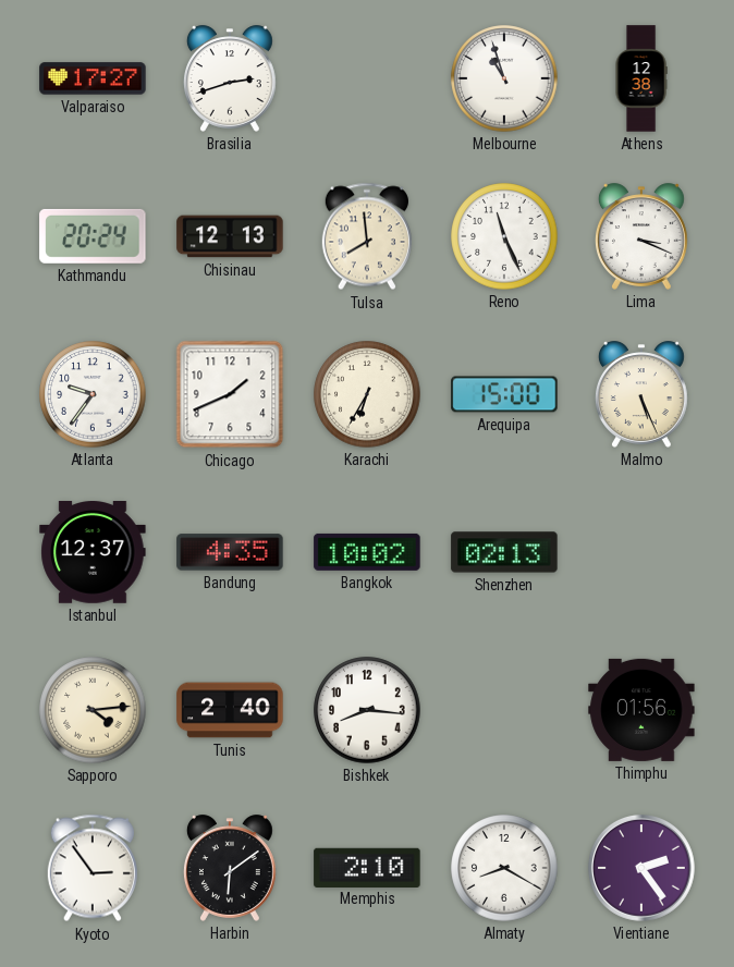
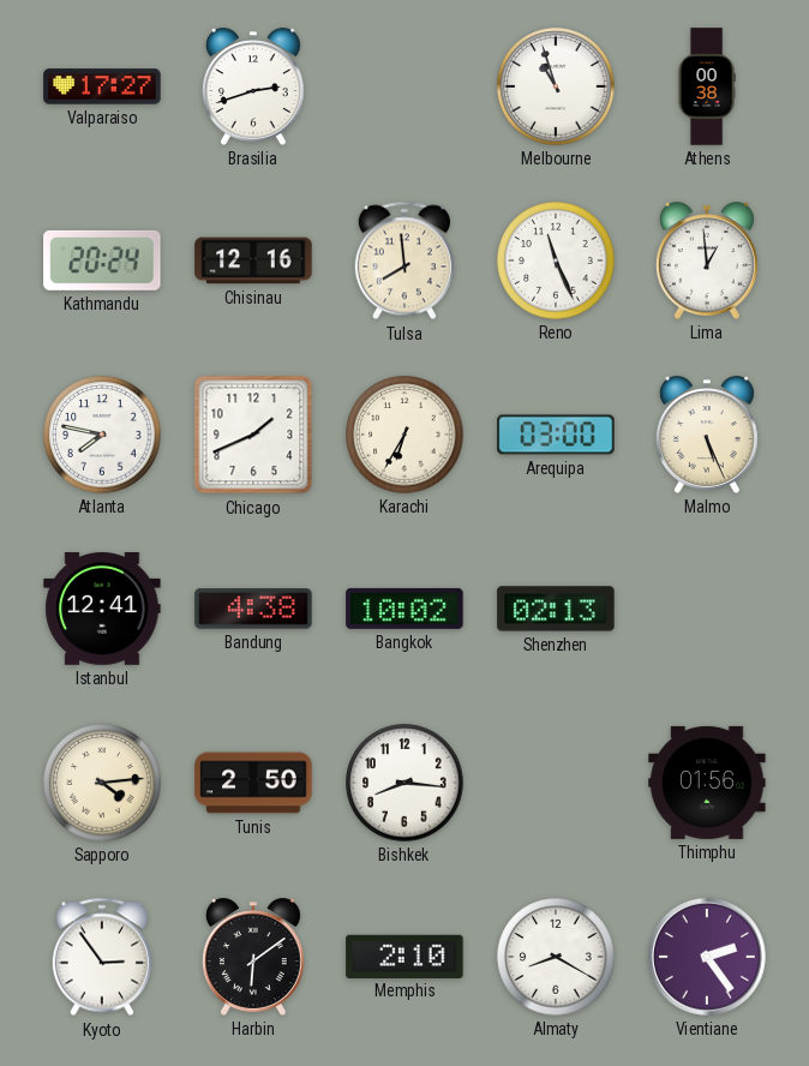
Athens: 12:38 -> 00:38
Chisinau: 12:13 -> 12:16
Lima: 3:19 -> 12:59
Atlanta: 9:36 -> 7:47
Arequipa: 15:00 -> 03:00
Istanbul: 12:37 -> 12:41
Bandung: 4:35 -> 4:38
Tunis: 2:40 -> 2:50
